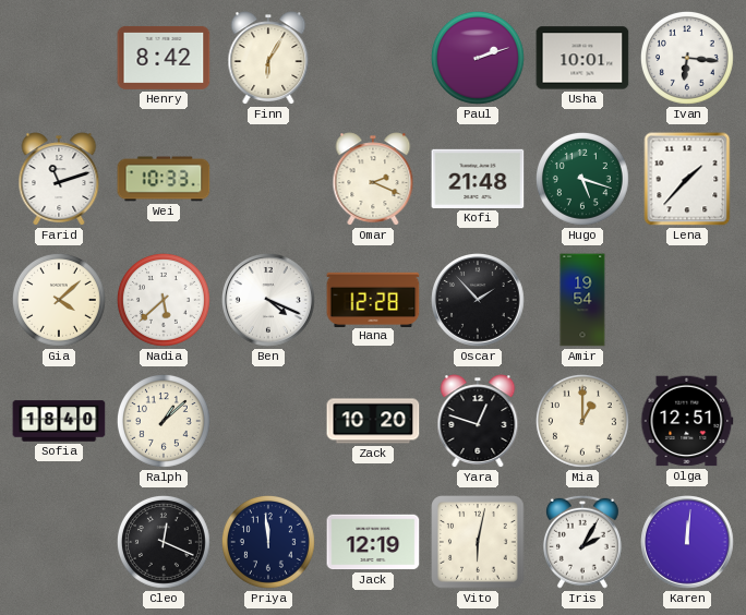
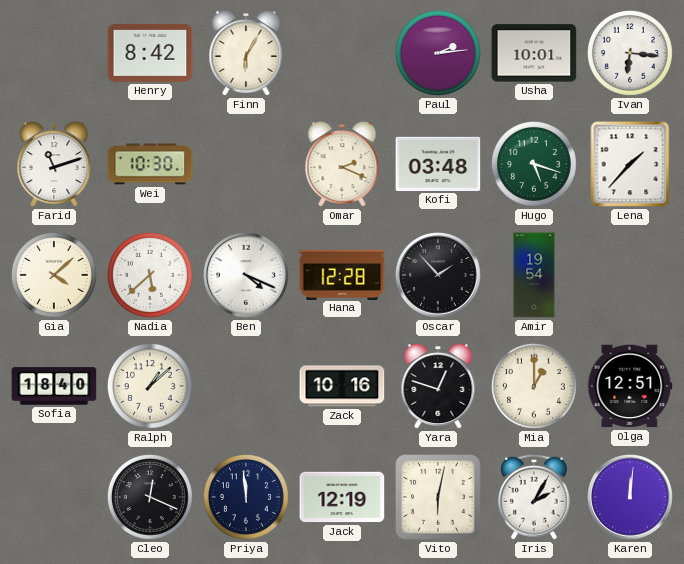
Paul: 2:12 -> 2:14
Wei: 10:33 -> 10:30
Kofi: 21:48 -> 03:48
Zack: 10:20 -> 10:16
